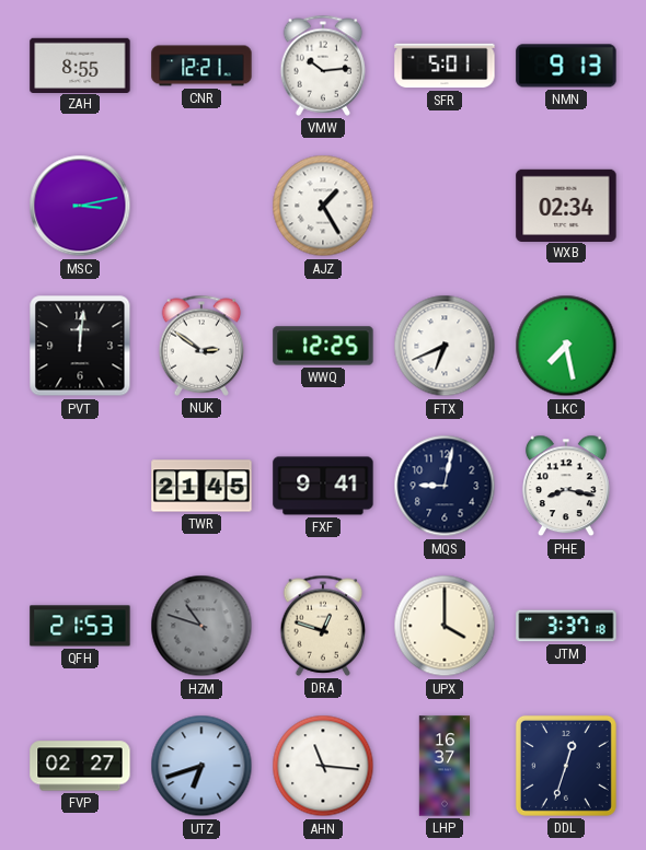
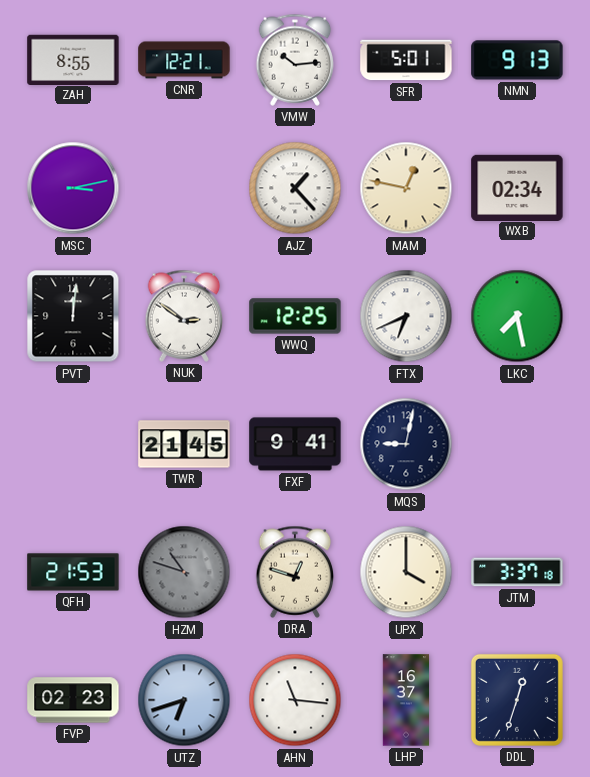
AJZ: 1:25 -> 1:23
MAM: none -> 12:47
PHE: 8:17 -> none
FVP: 02:27 -> 02:23
